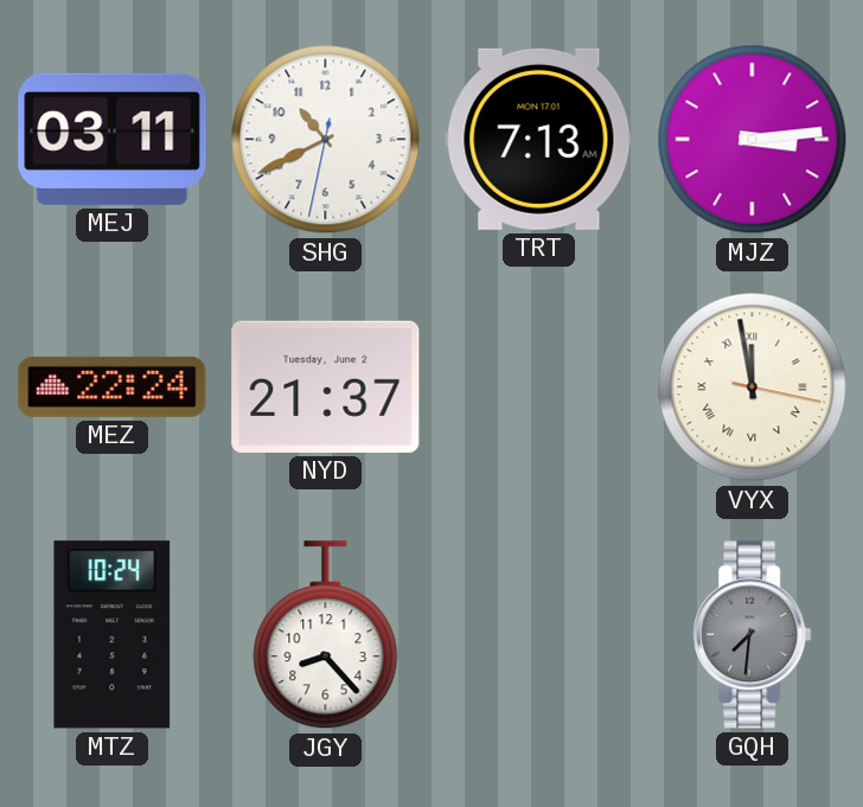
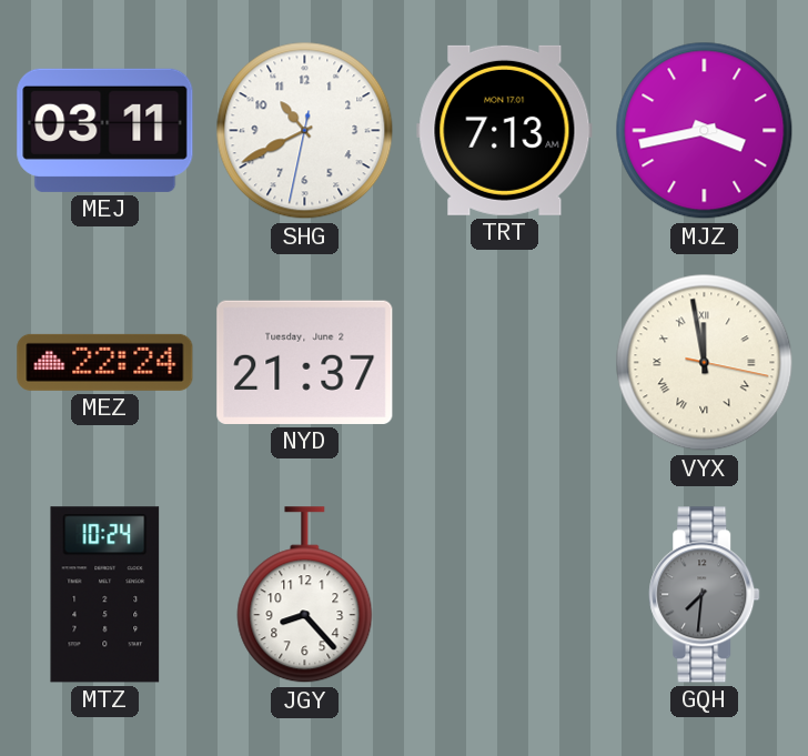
MJZ: 3:14 -> 3:43
